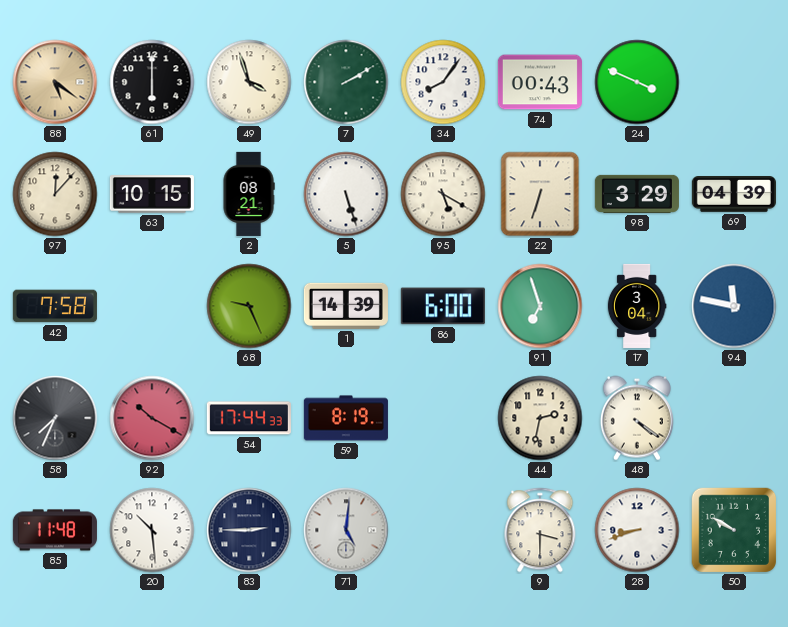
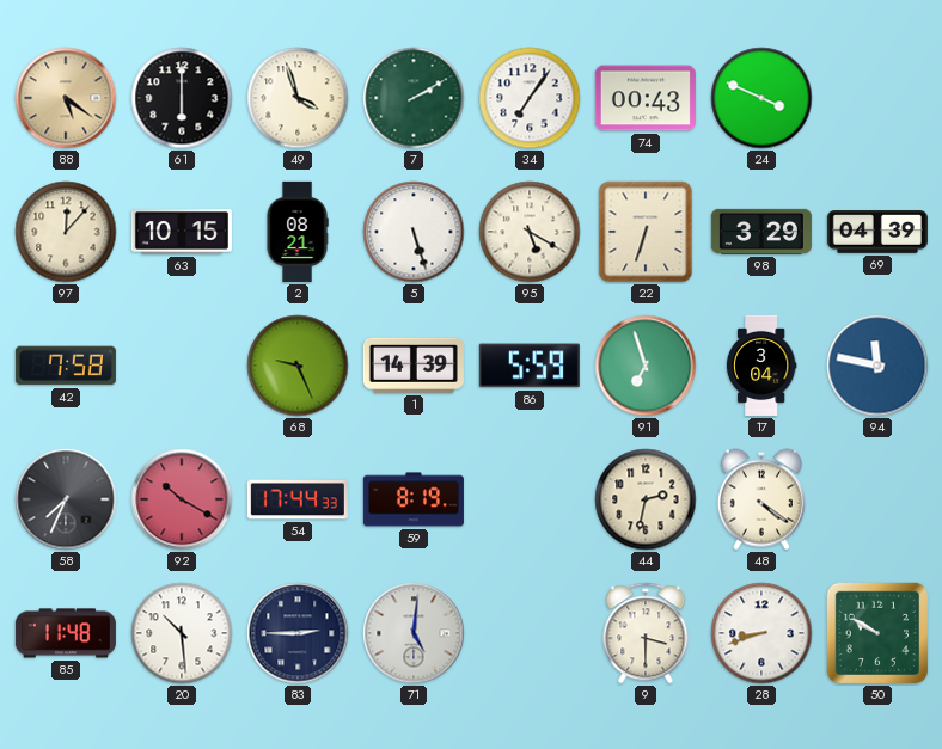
34: 8:06 -> 7:06
86: 6:00 -> 5:59
